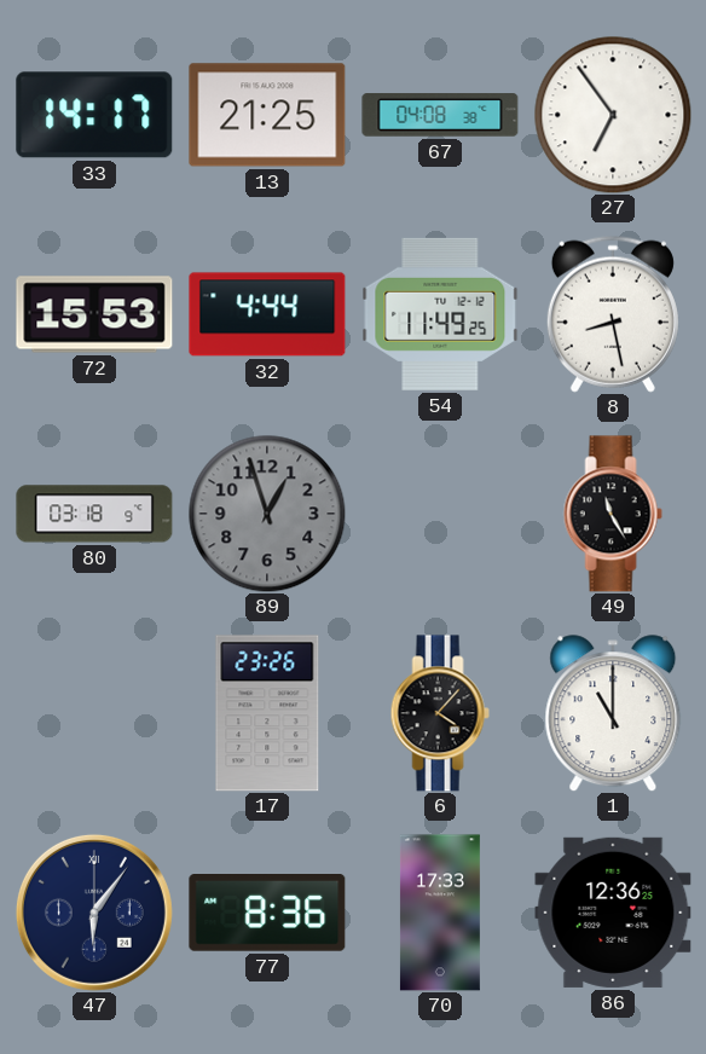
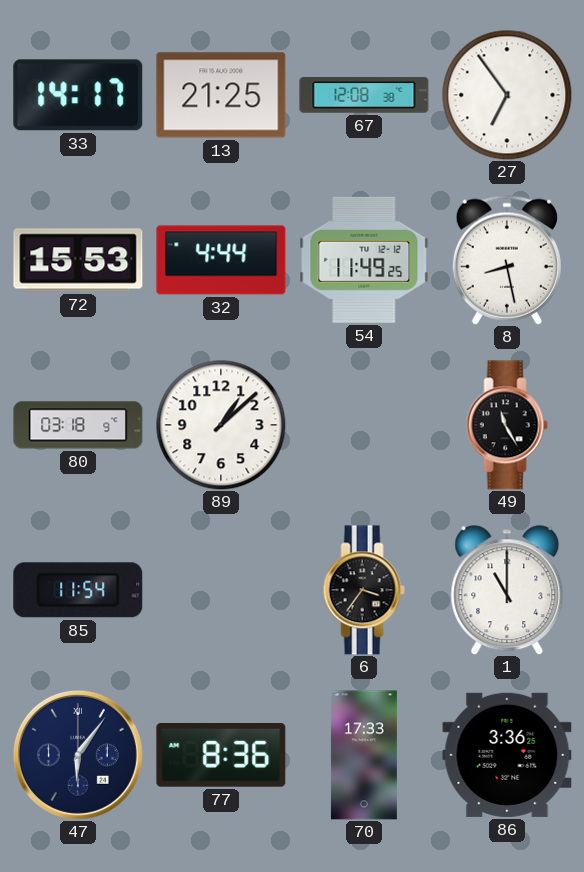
67: 04:08 -> 12:08
89: 12:57 -> 1:08
89 dial: grey -> white
85: none -> 11:54
17: 23:26 -> none
6: 4:07 -> 3:36
86: 12:36 -> 3:36
